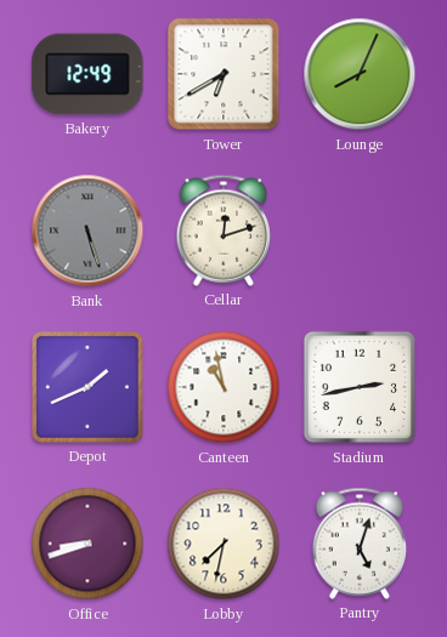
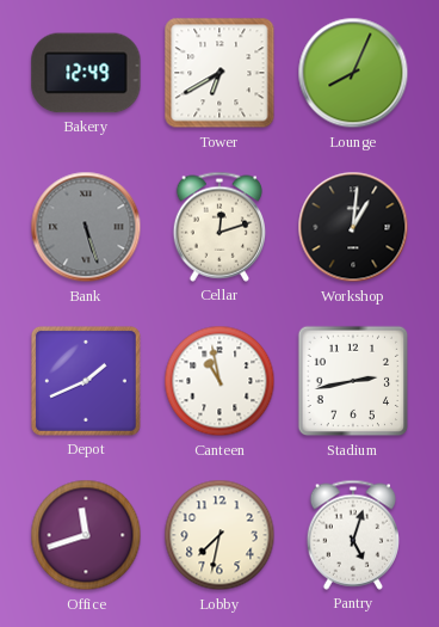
Workshop: none -> 1:01
Office: 8:42 -> 11:42
